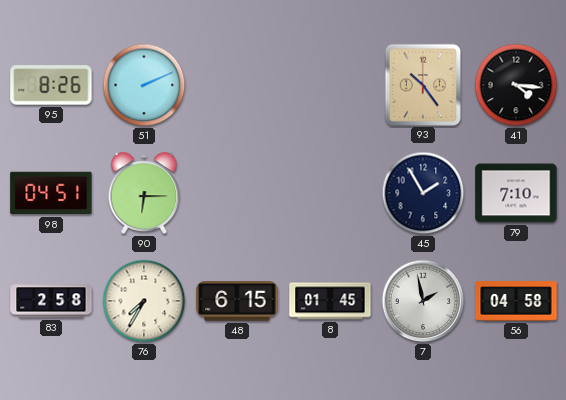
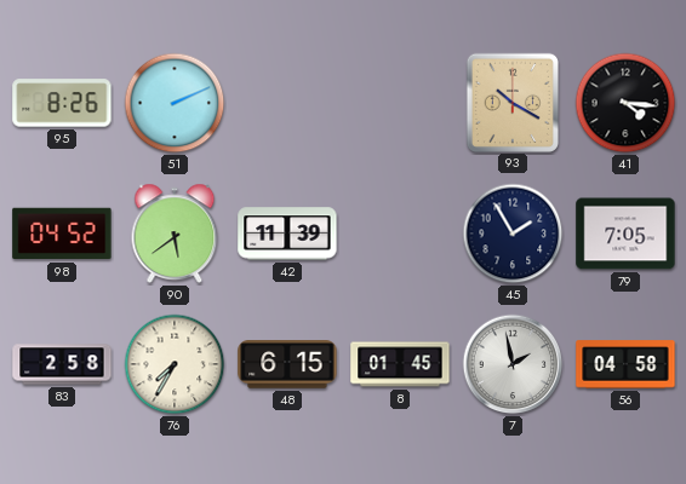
93: 10:24 -> 10:20
98: 04:51 -> 04:52
90: 6:15 -> 5:39
42: none -> 11:39
79: 7:10 -> 7:05
